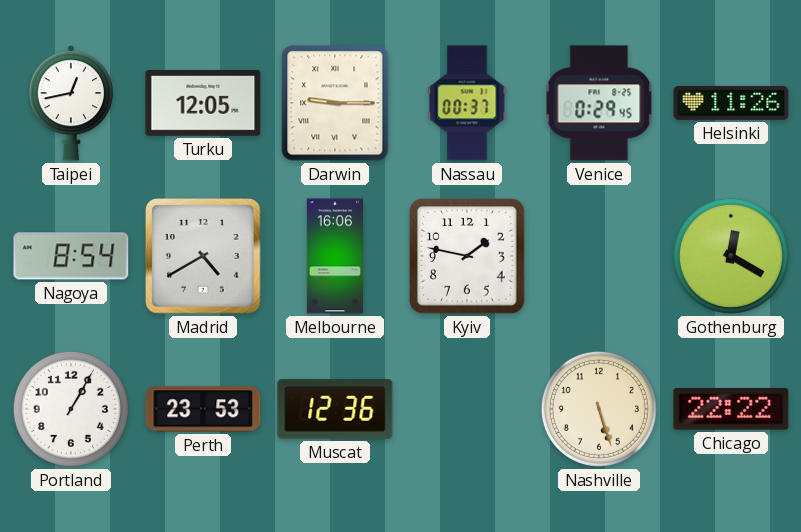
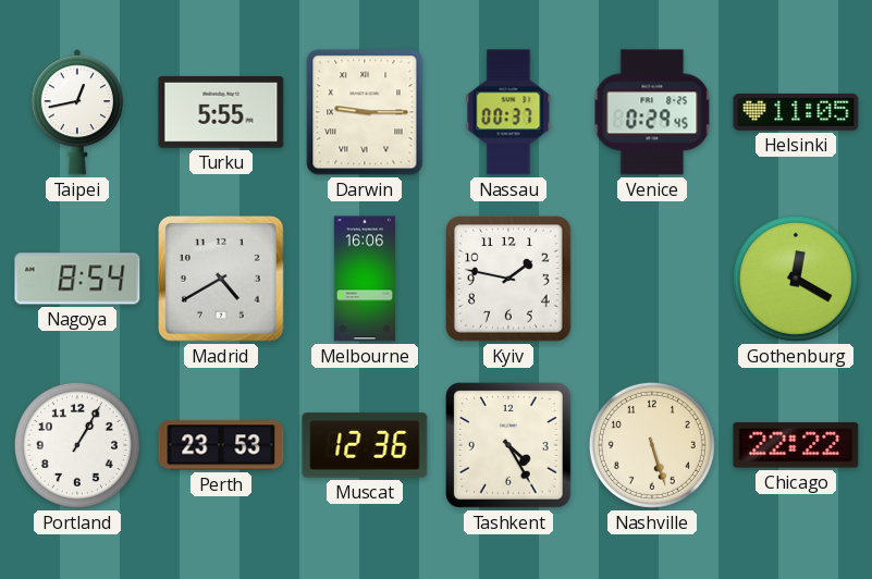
Turku: 12:05 -> 5:55
Helsinki: 11:26 -> 11:05
Tashkent: none -> 4:25
